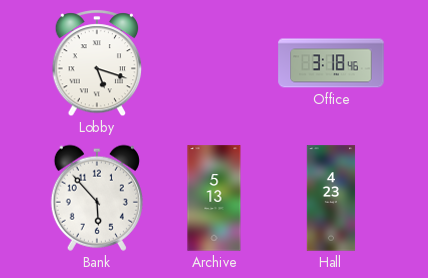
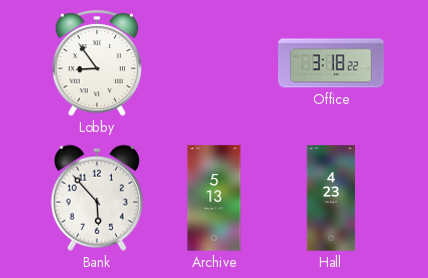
Lobby: 5:18 -> 8:54
Office: 3:18:46 -> 3:18:22
